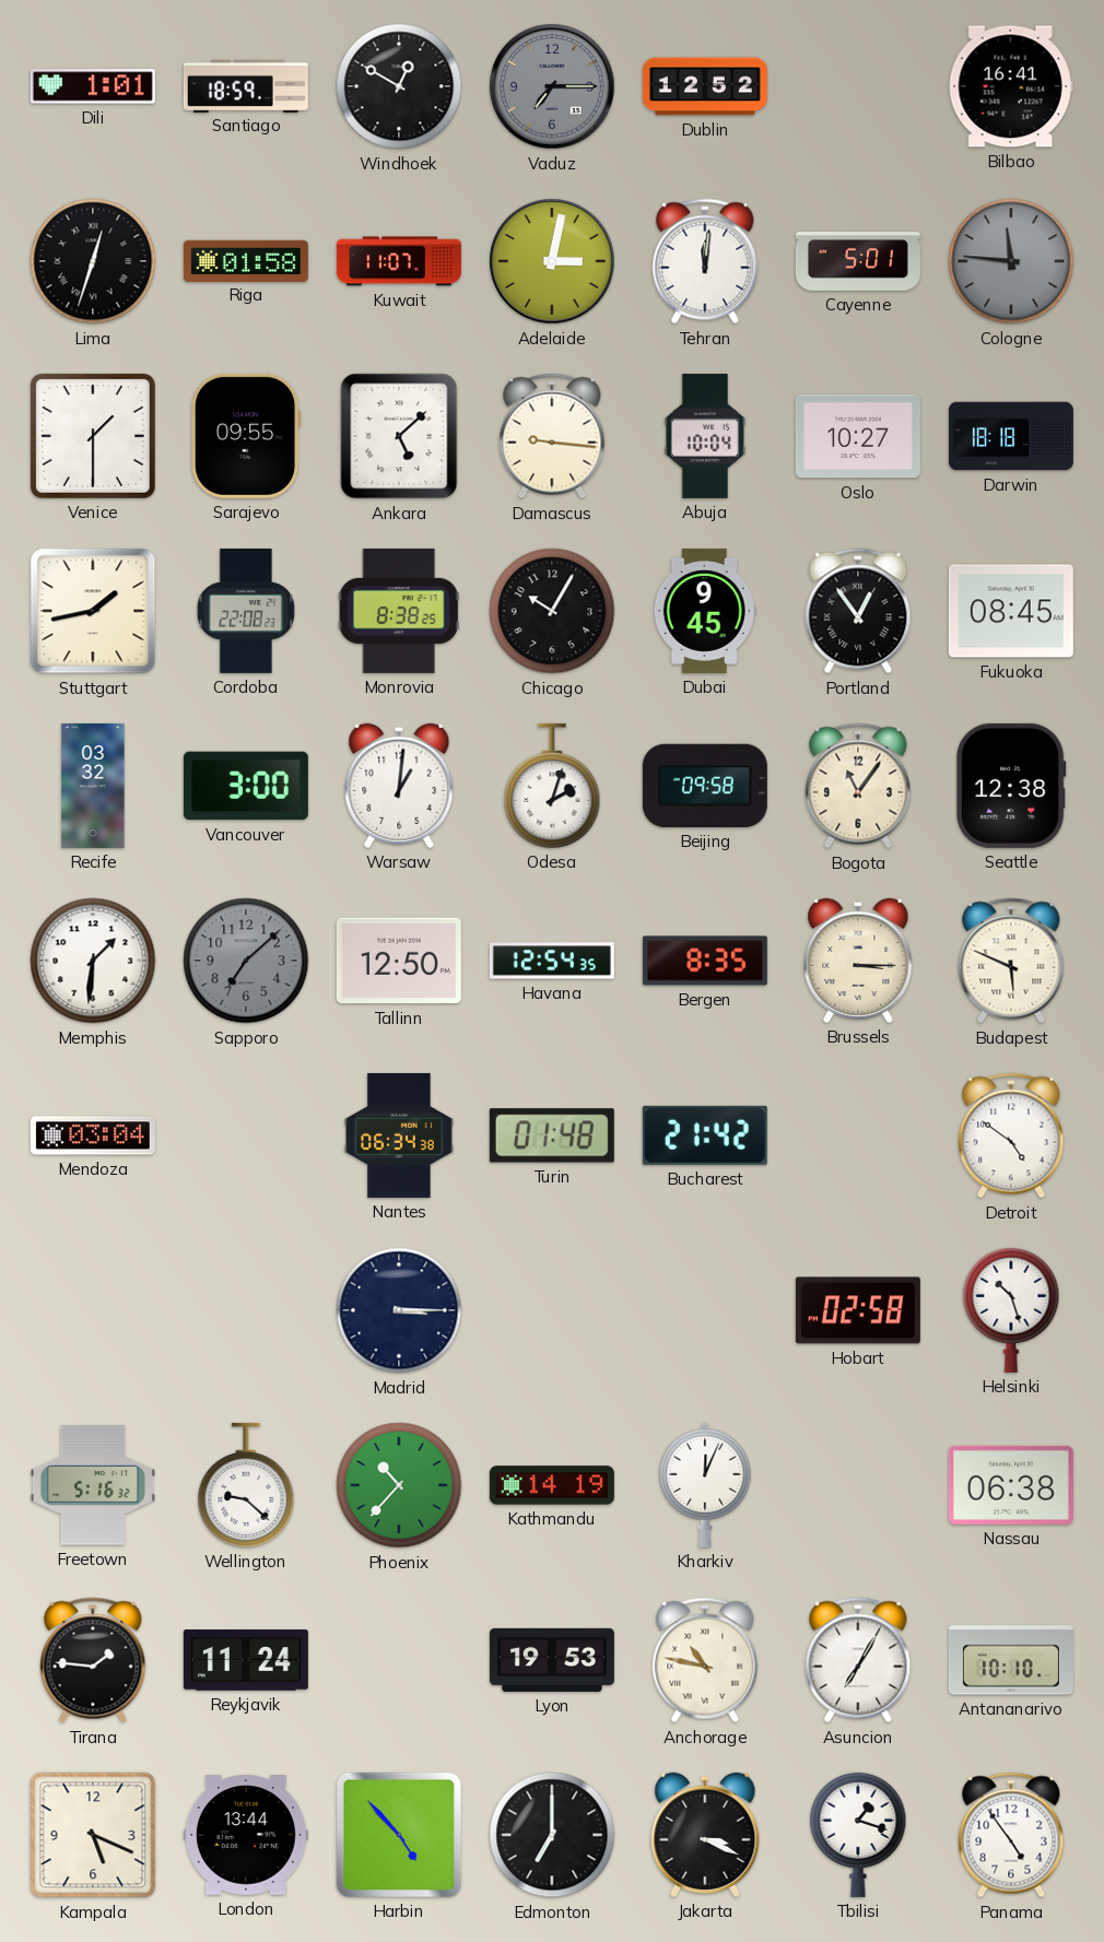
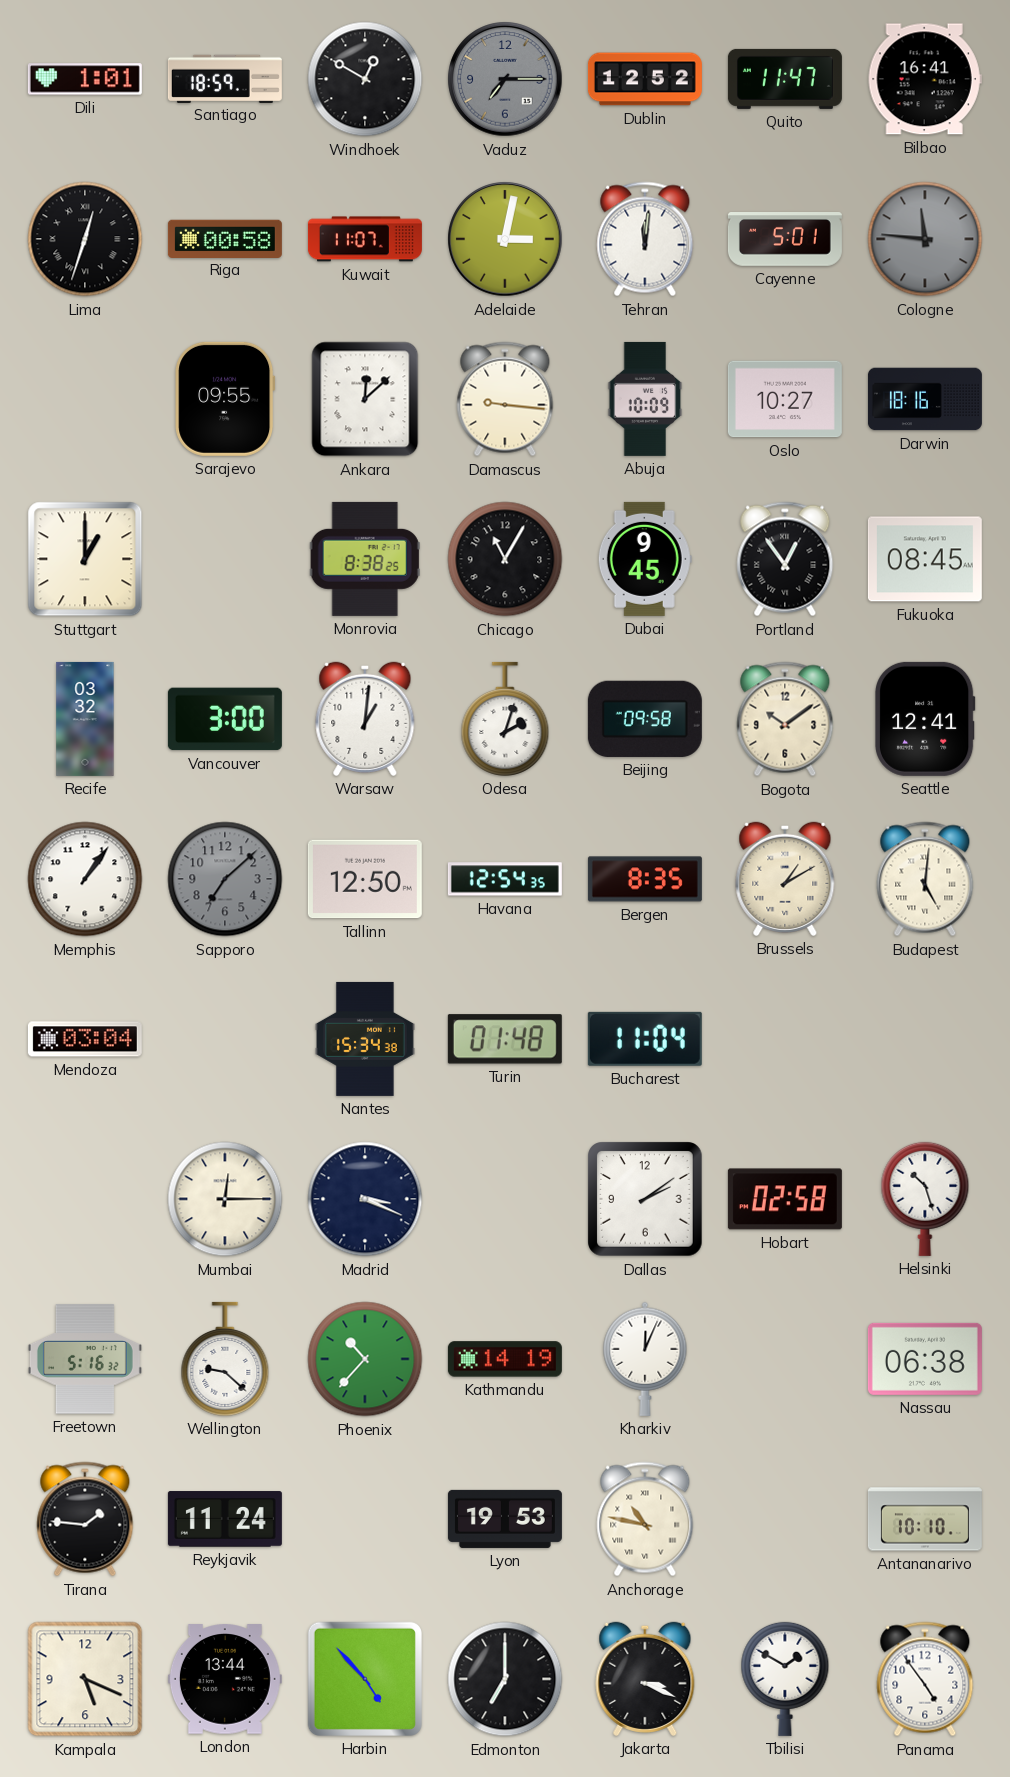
Quito: none -> 11:47
Riga: 01:58 -> 00:58
Venice: 1:30 -> none
Ankara: 5:08 -> 12:08
Abuja: 10:04 -> 10:09
Darwin: 18:18 -> 18:16
Stuttgart: 1:43 -> 1:00
Cordoba: 22:08 -> none
Chicago: 10:05 -> 11:05
Bogota: 11:06 -> 10:09
Seattle: 12:38 -> 12:41
Memphis: 1:31 -> 1:06
Brussels: 3:15 -> 1:10
Budapest: 5:49 -> 5:01
Nantes: 06:34 -> 15:34
Bucharest: 21:42 -> 11:04
Detroit: 4:51 -> none
Mumbai: none -> 12:15
Madrid: 3:15 -> 3:19
Dallas: none -> 2:09
Asuncion: 7:05 -> none
Tbilisi: 1:18 -> 1:50
